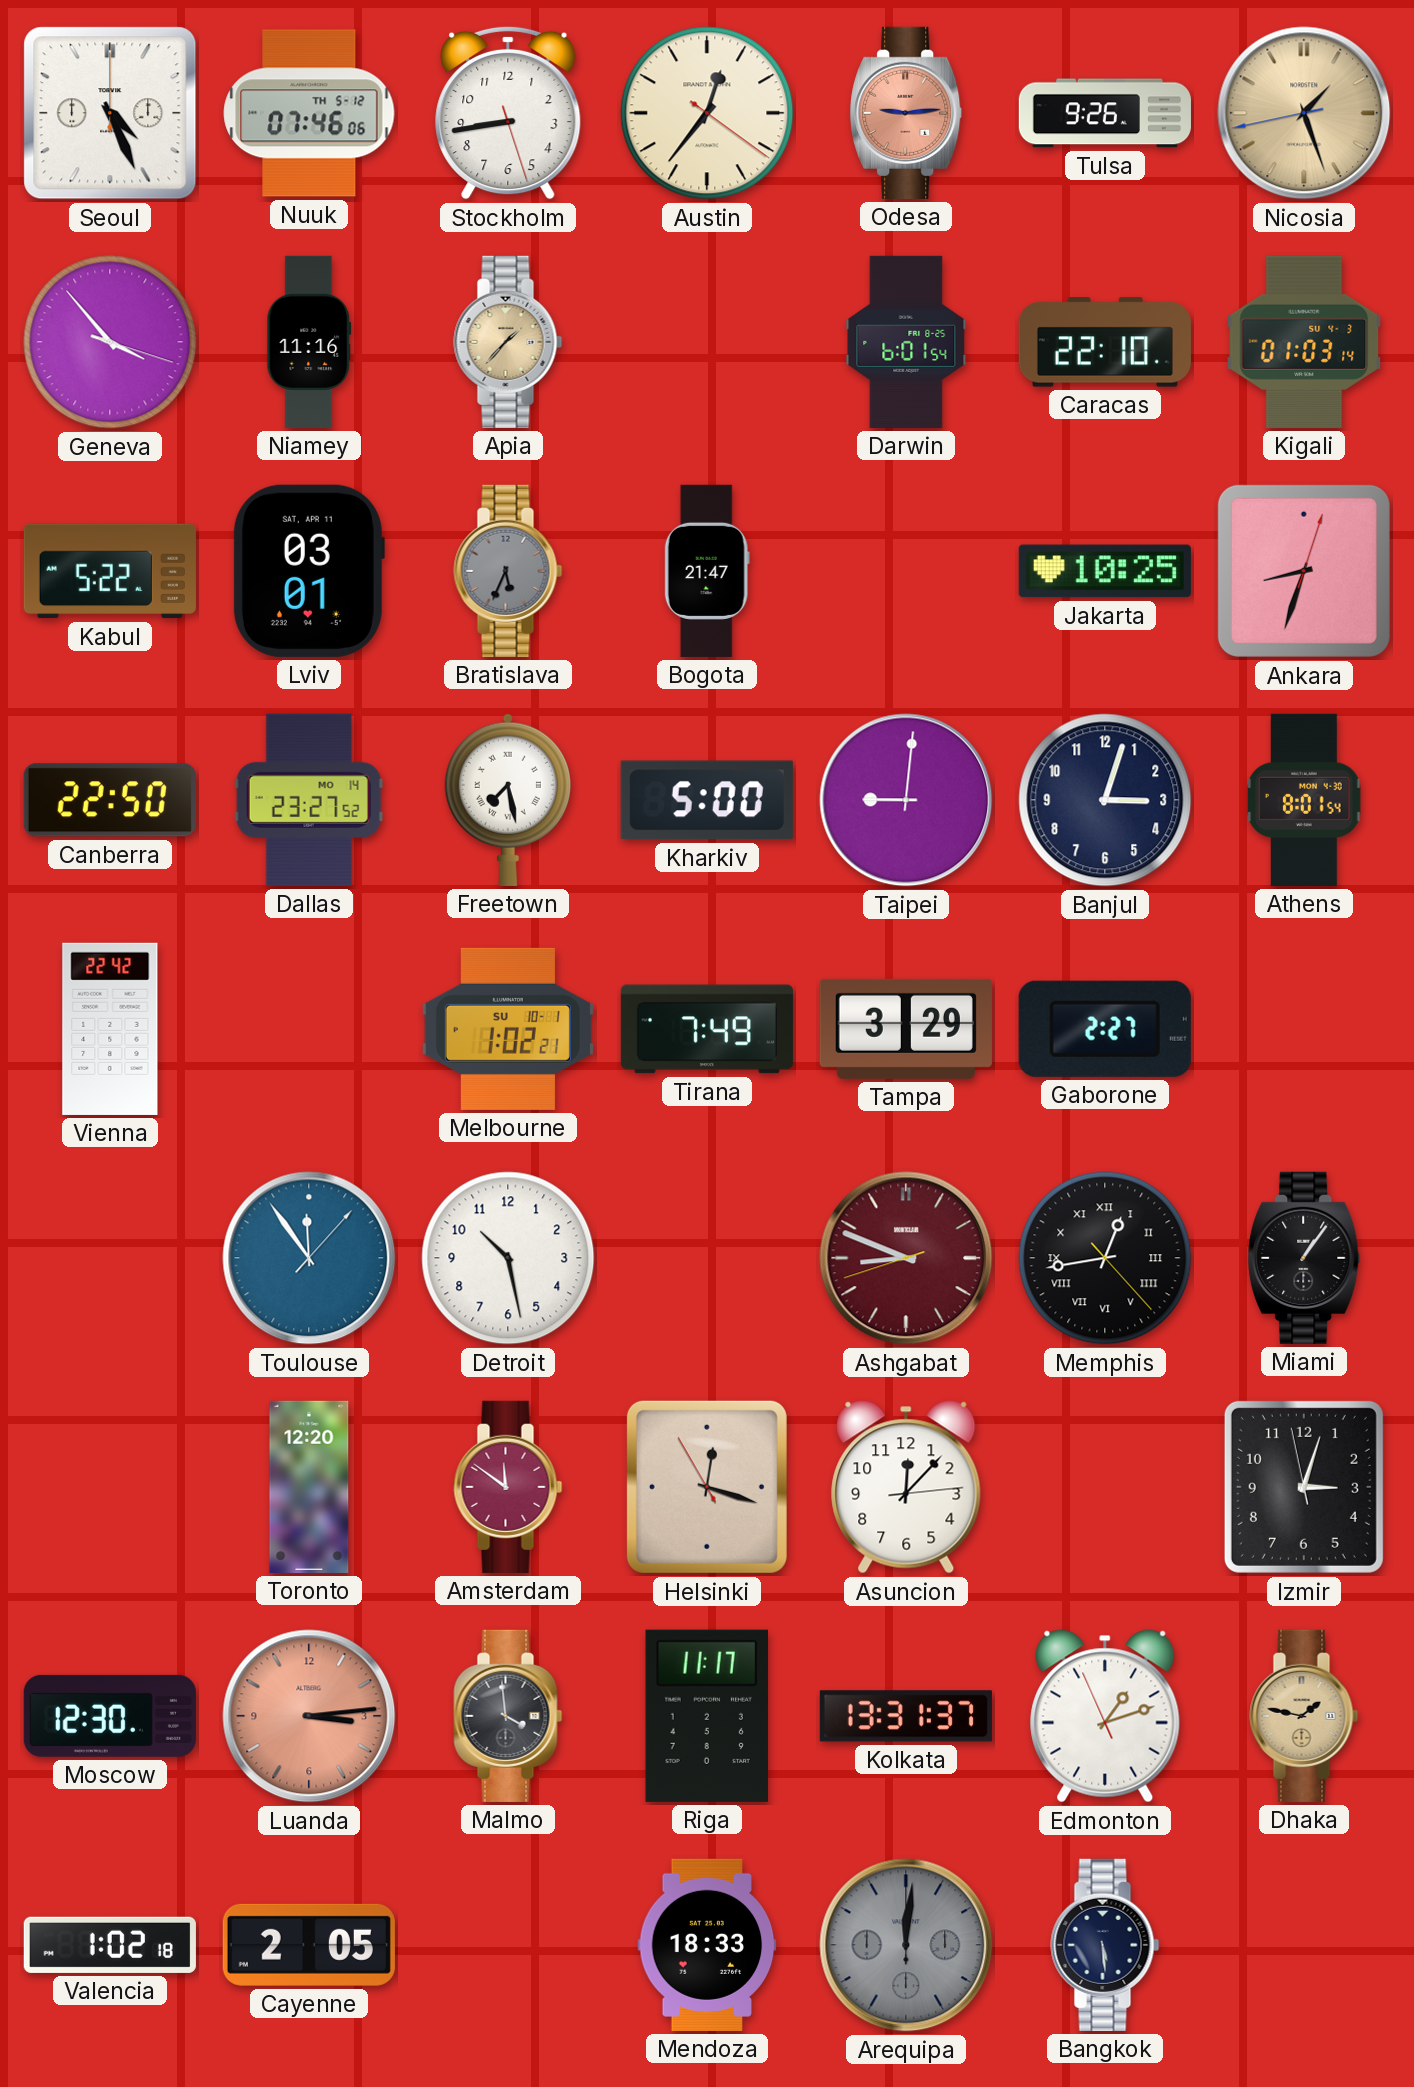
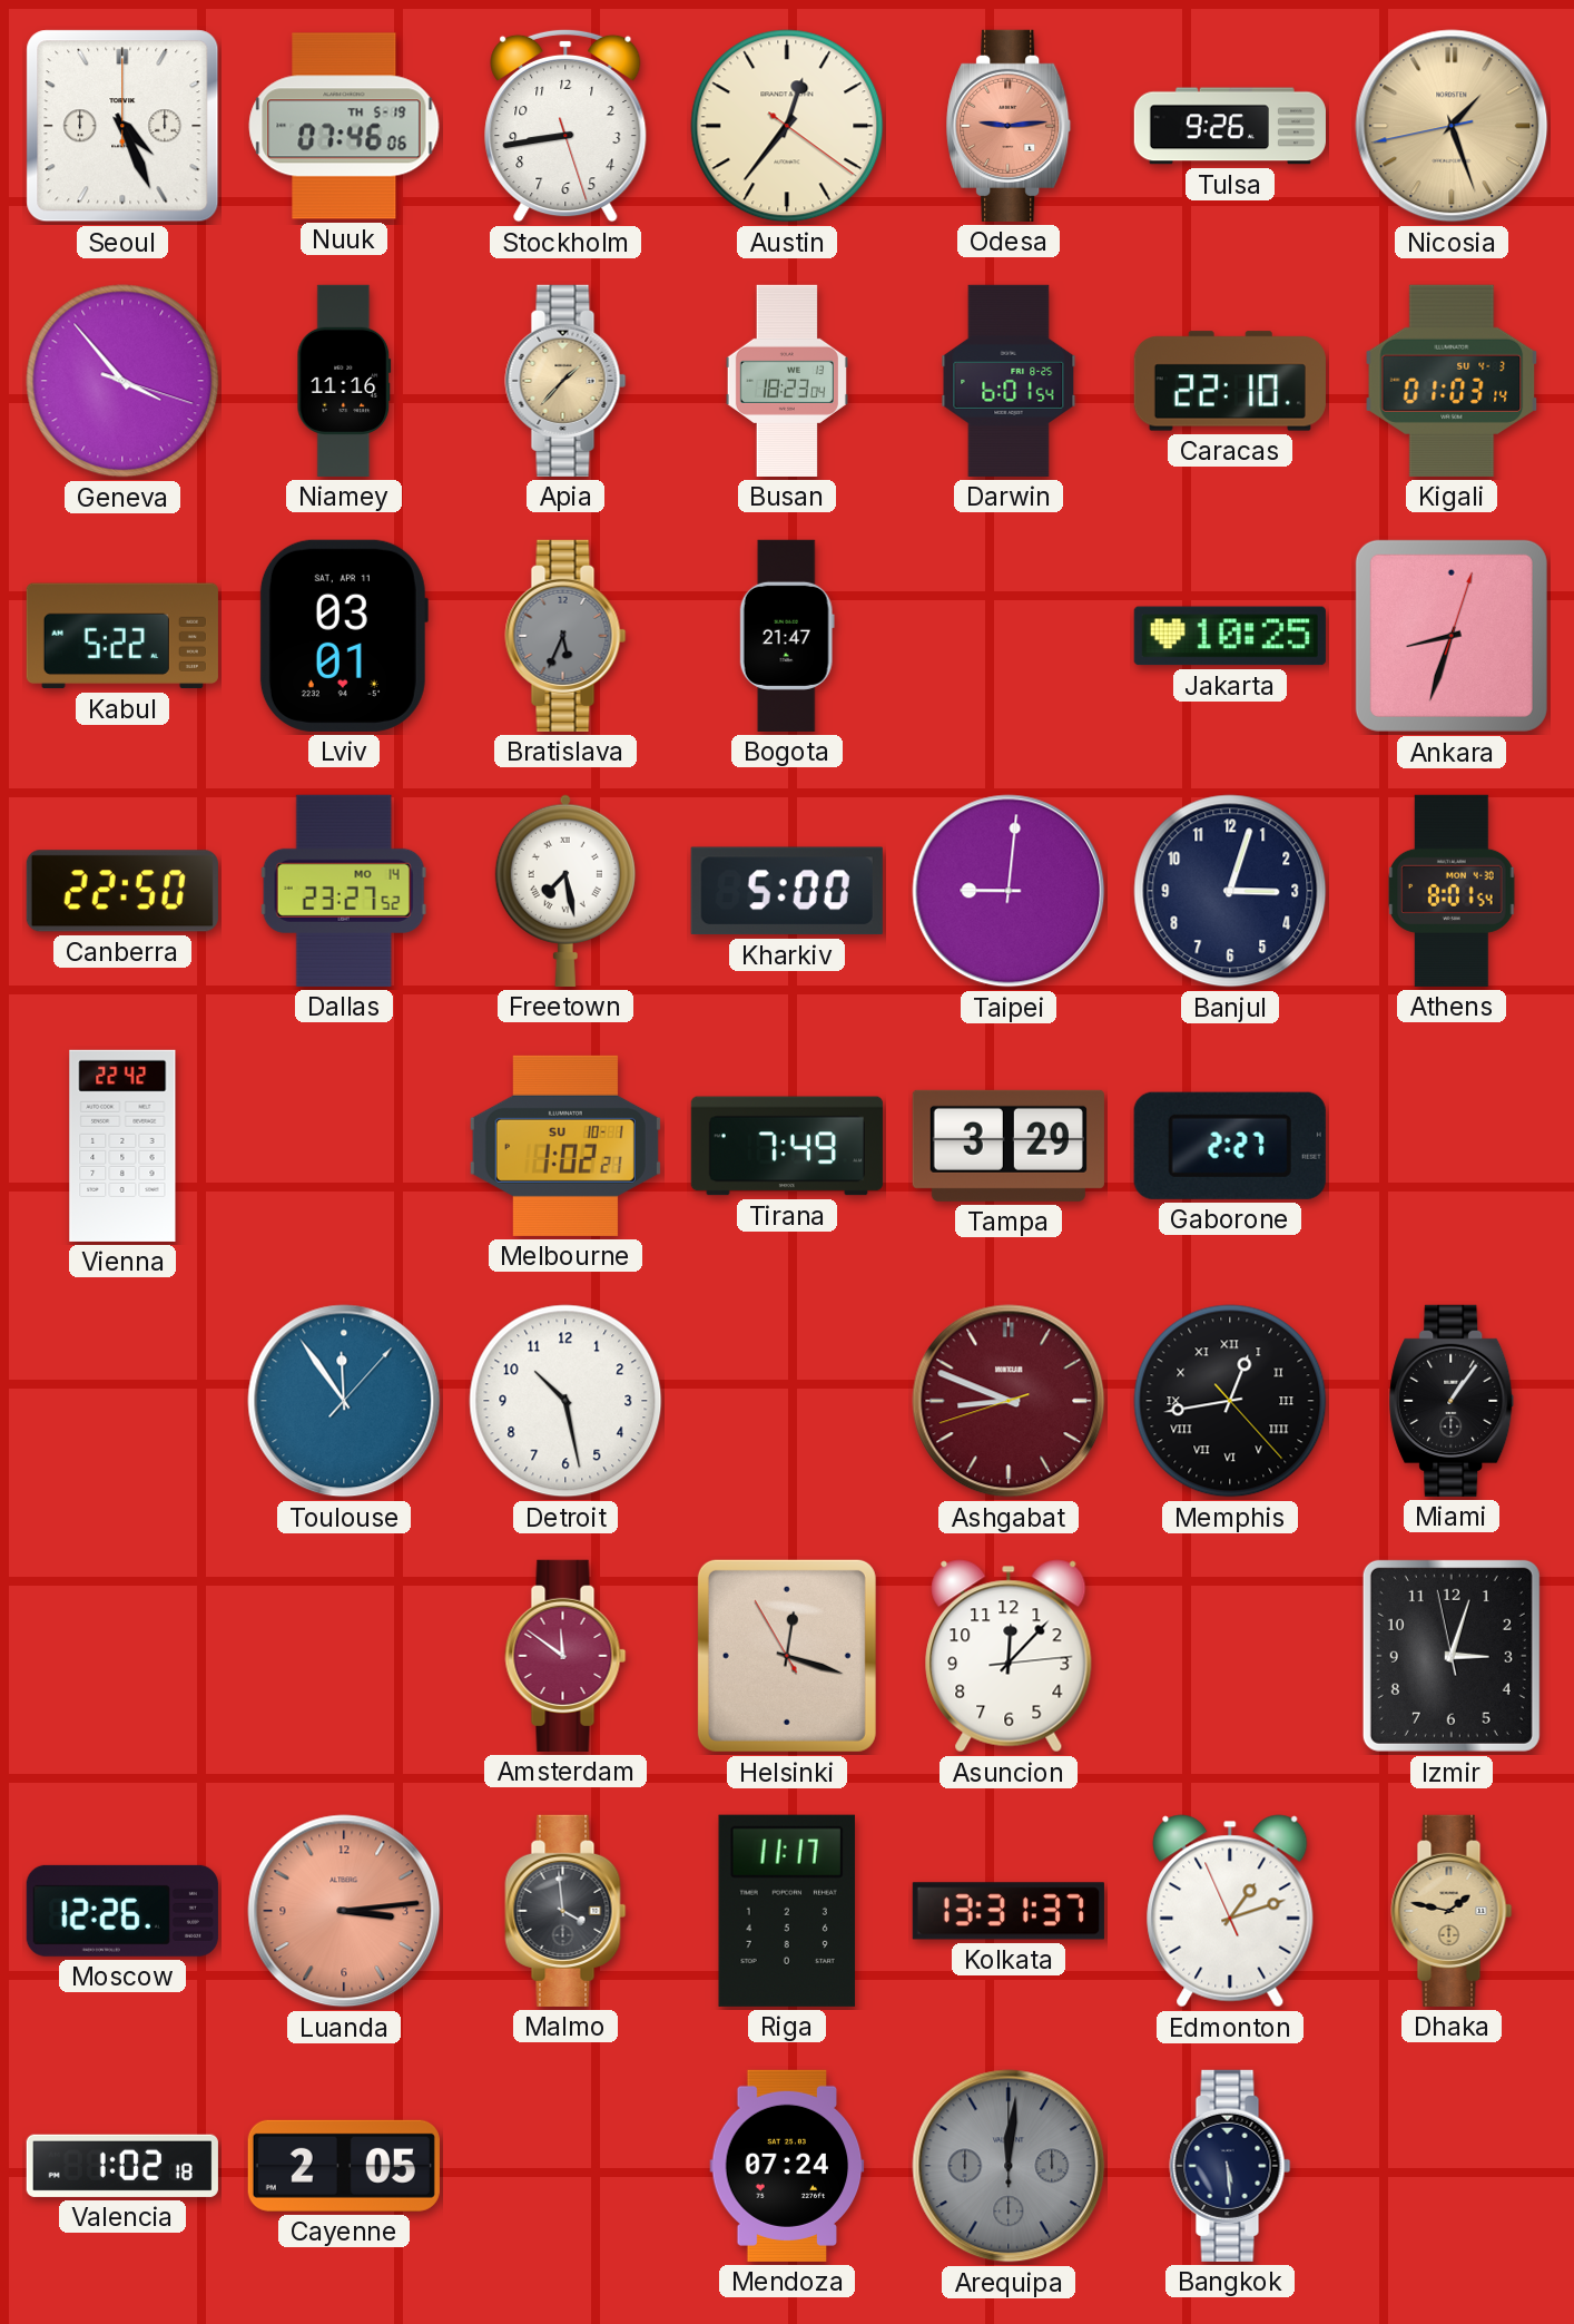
Nuuk date: TH 5-12 -> TH 5-19
Busan: none -> 18:23
Toronto: 12:20 -> none
Moscow: 12:30 -> 12:26
Mendoza: 18:33 -> 07:24
